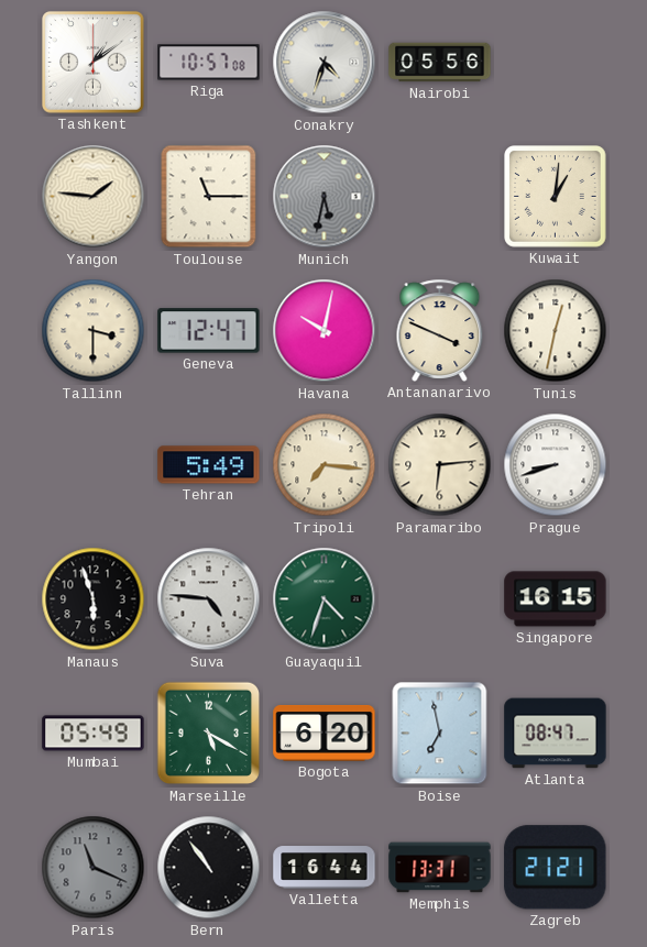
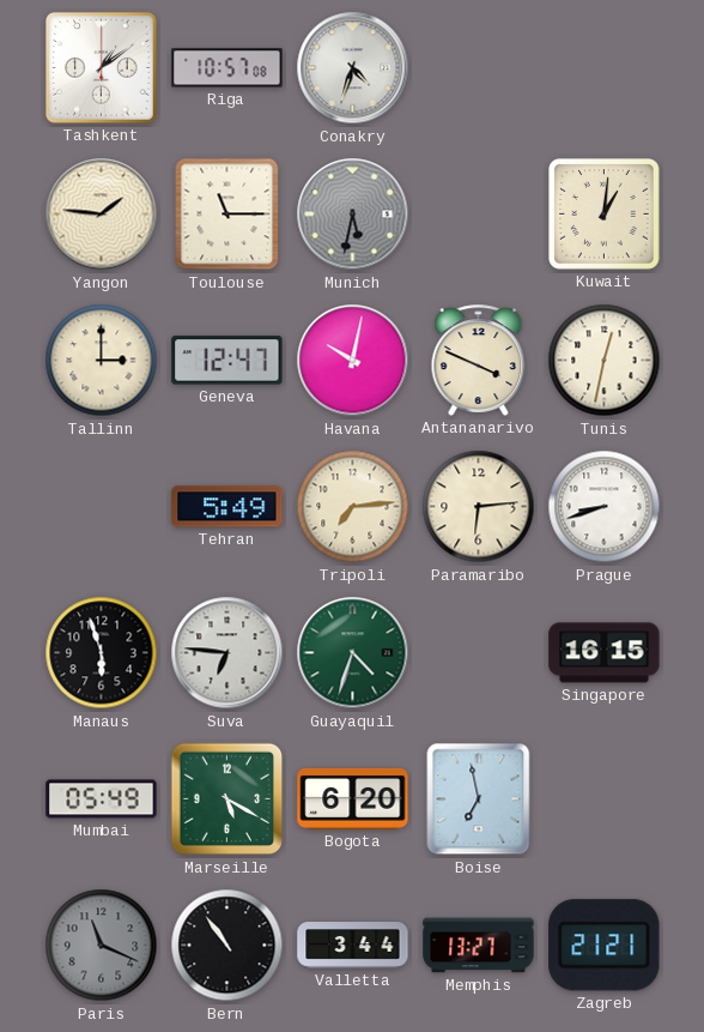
Nairobi: 05:56 -> none
Tallinn: 3:30 -> 3:00
Tripoli: 7:16 -> 7:14
Suva: 4:46 -> 6:46
Atlanta: 08:47 -> none
Valletta: 16:44 -> 3:44
Memphis: 13:31 -> 13:27
